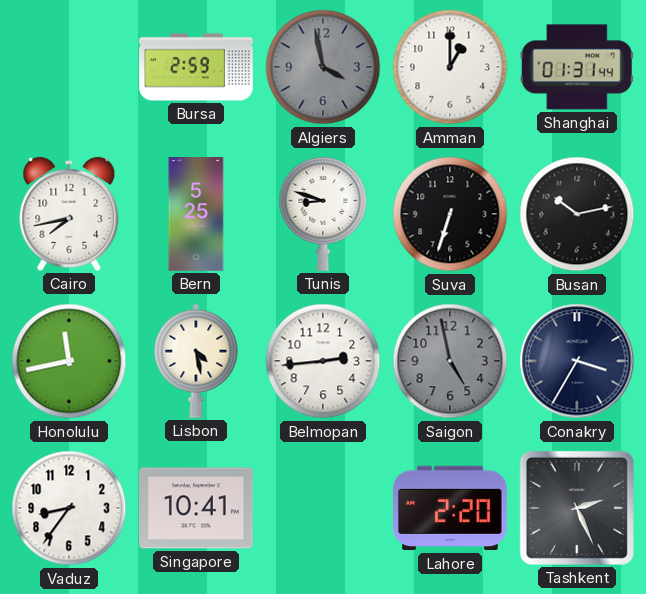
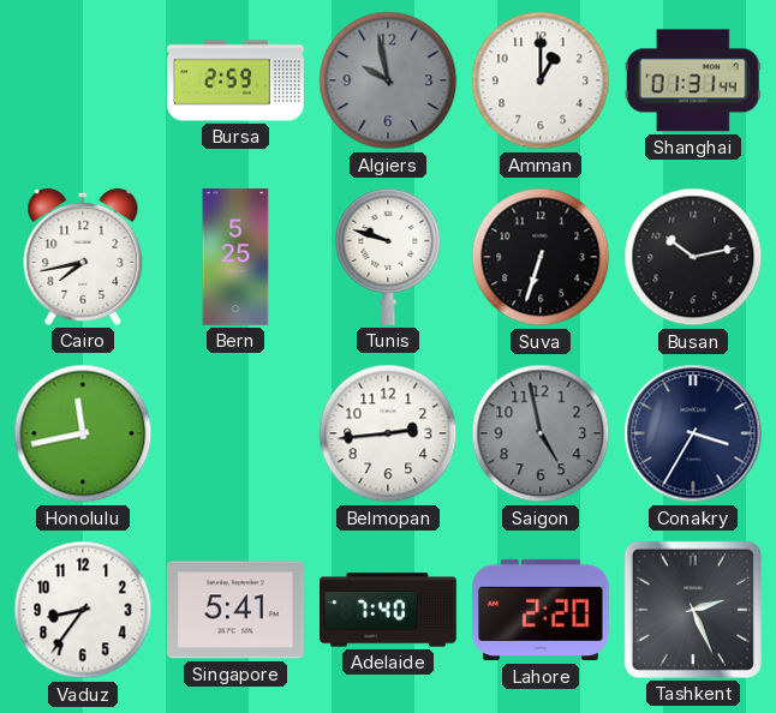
Algiers: 3:58 -> 9:58
Tunis: 8:48 -> 9:48
Lisbon: 4:28 -> none
Singapore: 10:41 -> 5:41
Adelaide: none -> 7:40
